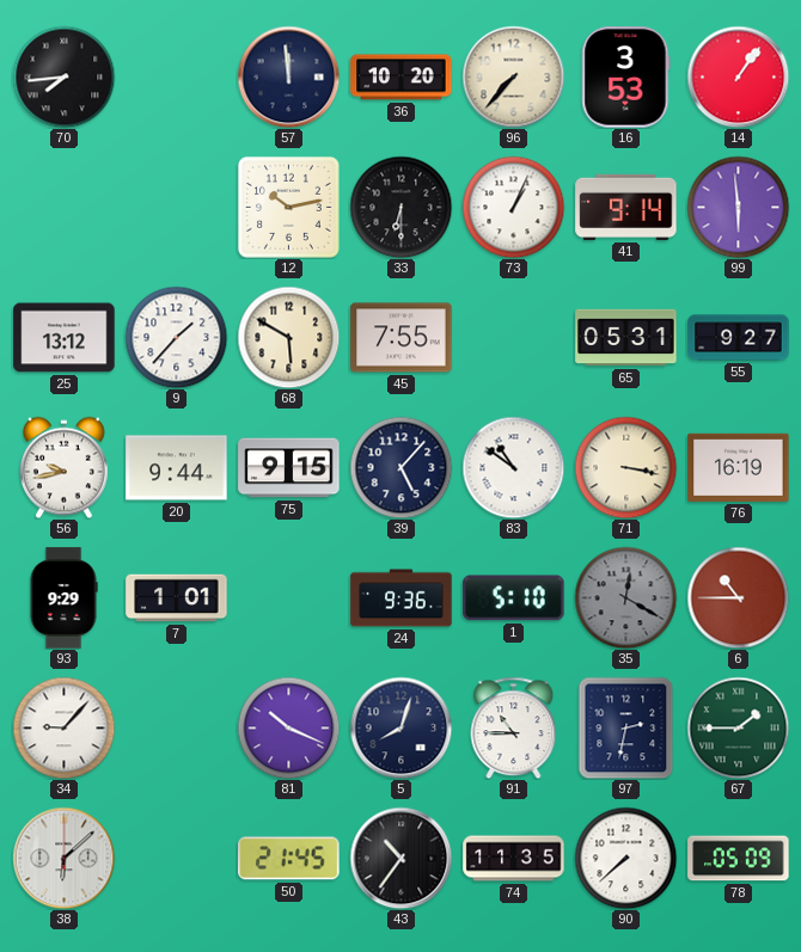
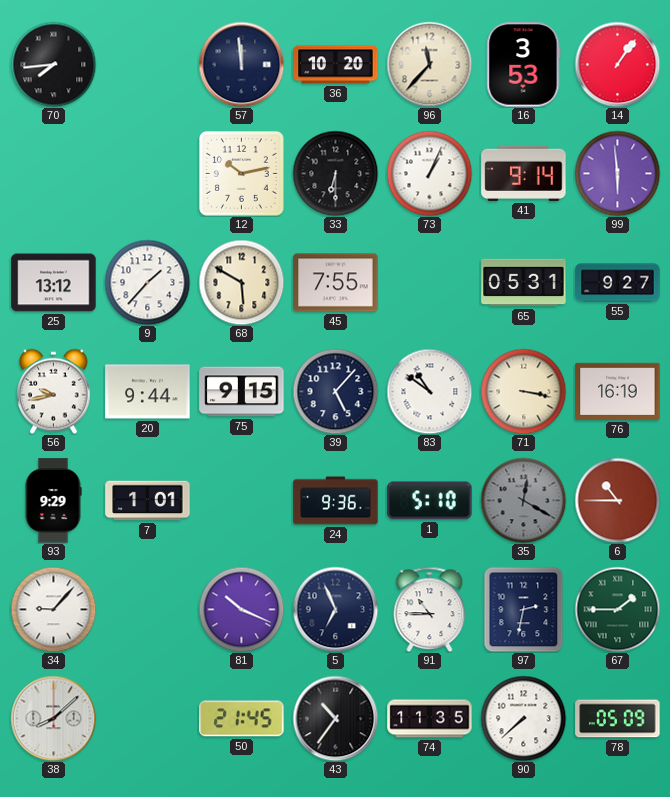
96: 7:37 -> 11:37
5: 8:03 -> 6:56
38: 6:08 -> 8:08
